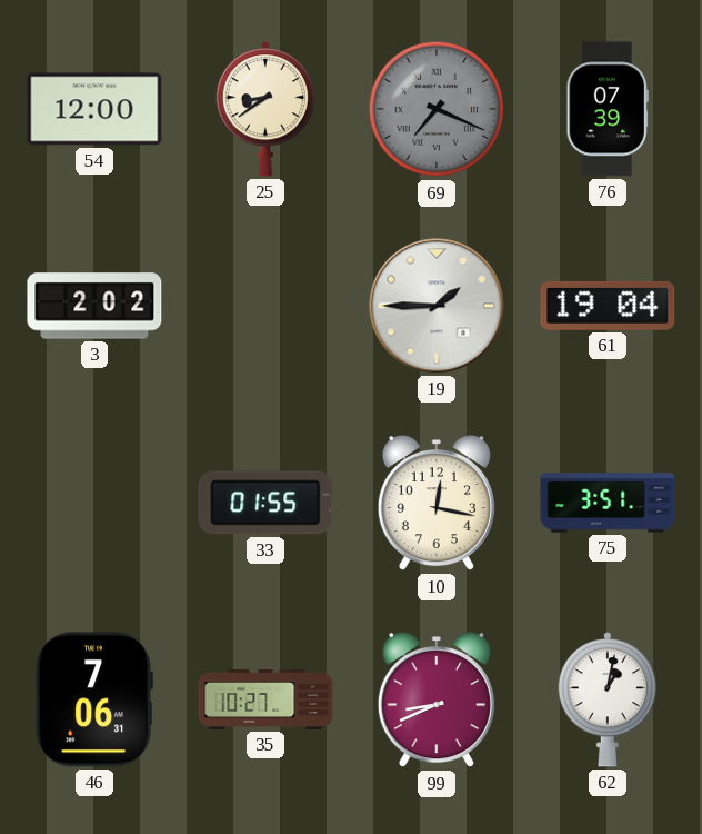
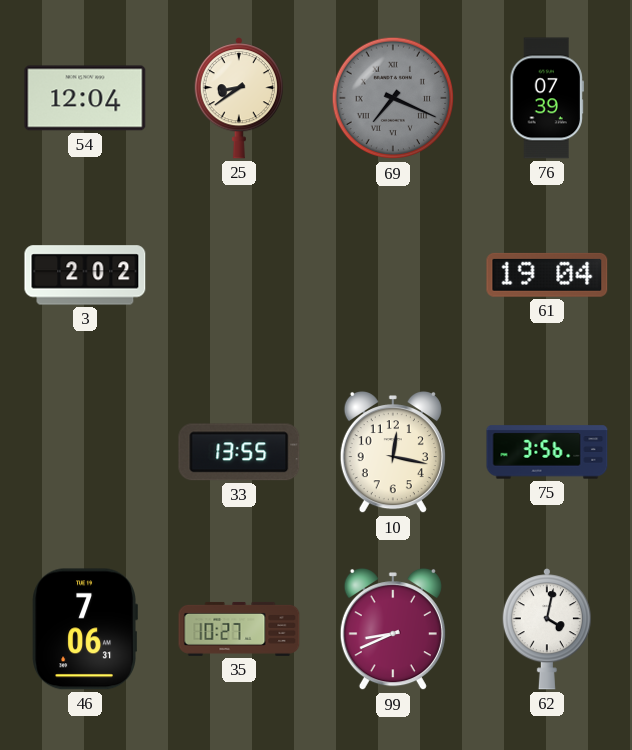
54: 12:00 -> 12:04
19: 1:45 -> none
33: 01:55 -> 13:55
75: 3:51 -> 3:56
62: 1:02 -> 4:02
